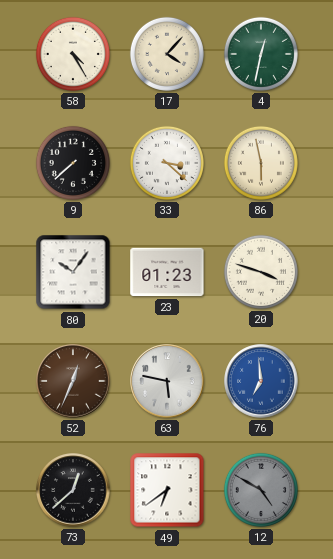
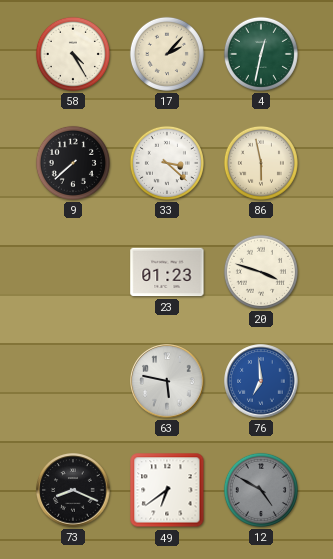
17: 4:07 -> 2:07
80: 10:06 -> none
52: 12:34 -> none
73: 12:38 -> 8:19
